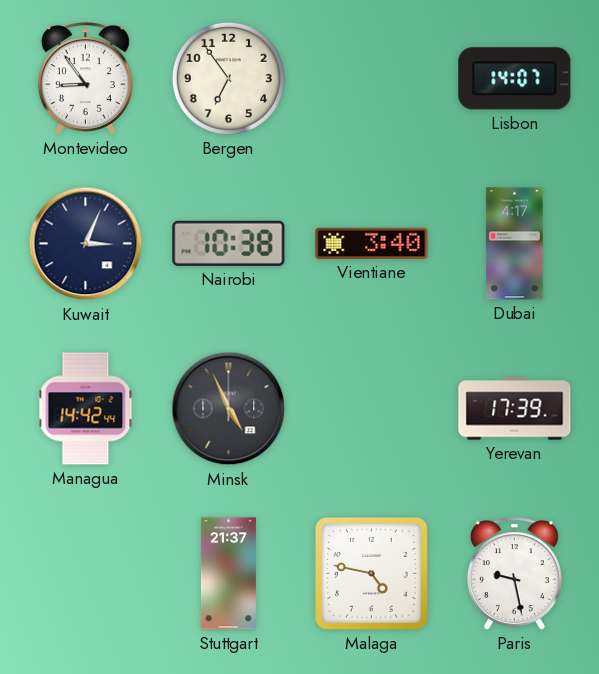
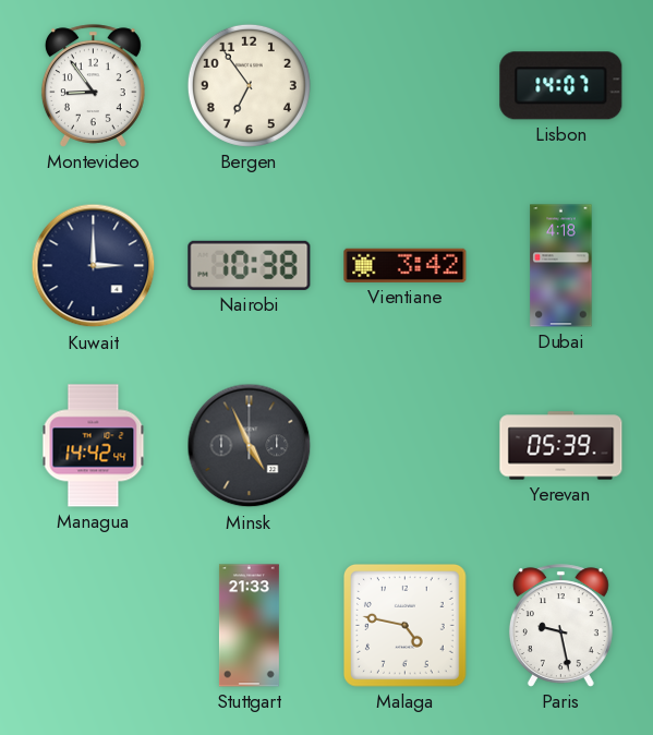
Kuwait: 3:04 -> 3:00
Vientiane: 3:40 -> 3:42
Dubai: 4:17 -> 4:18
Yerevan: 17:39 -> 05:39
Stuttgart: 21:37 -> 21:33
